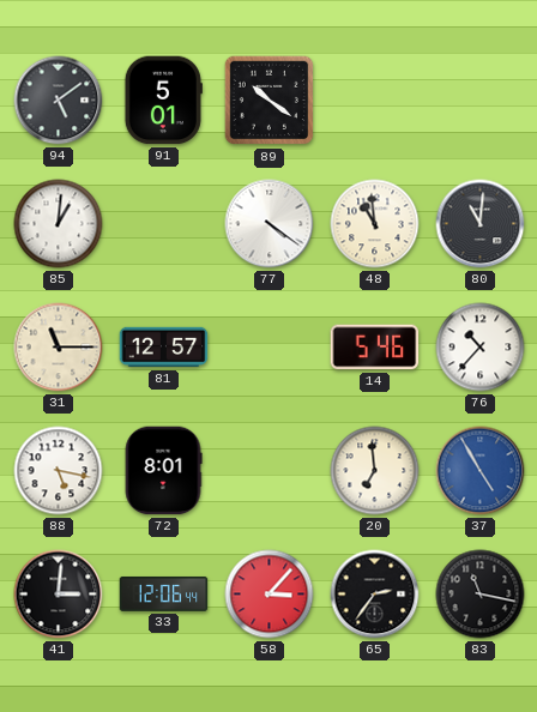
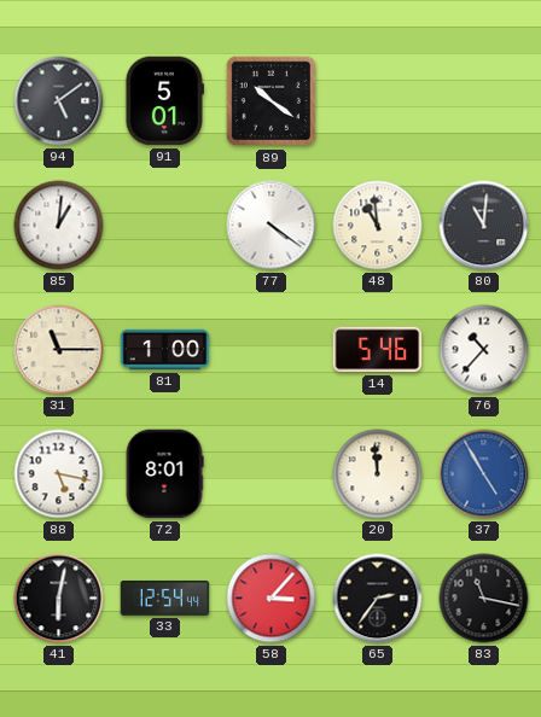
81: 12:57 -> 1:00
20: 6:59 -> 11:59
41: 3:01 -> 6:02
33: 12:06 -> 12:54
